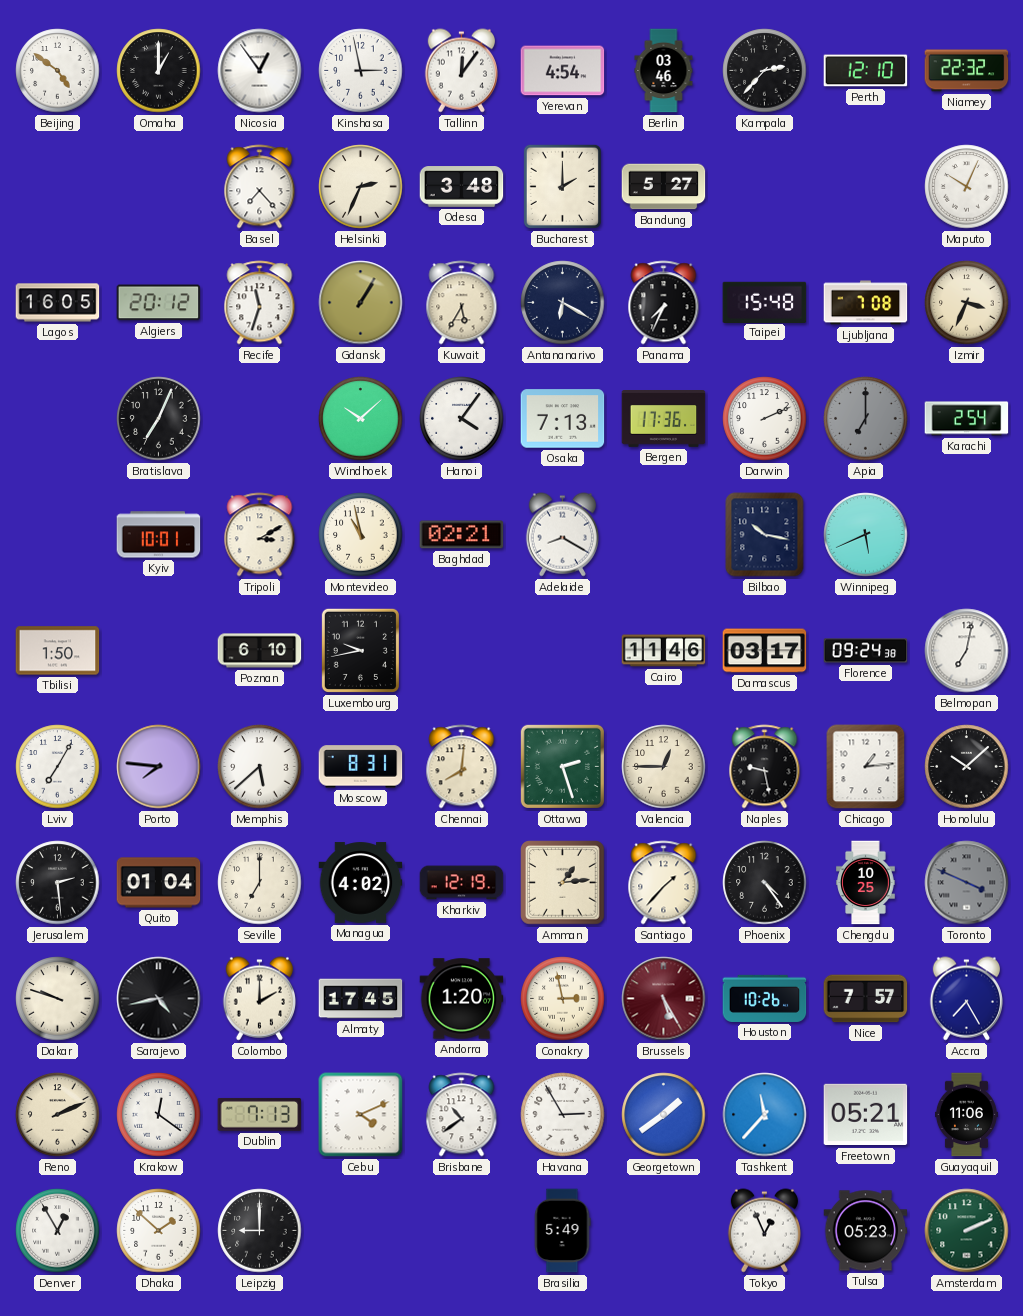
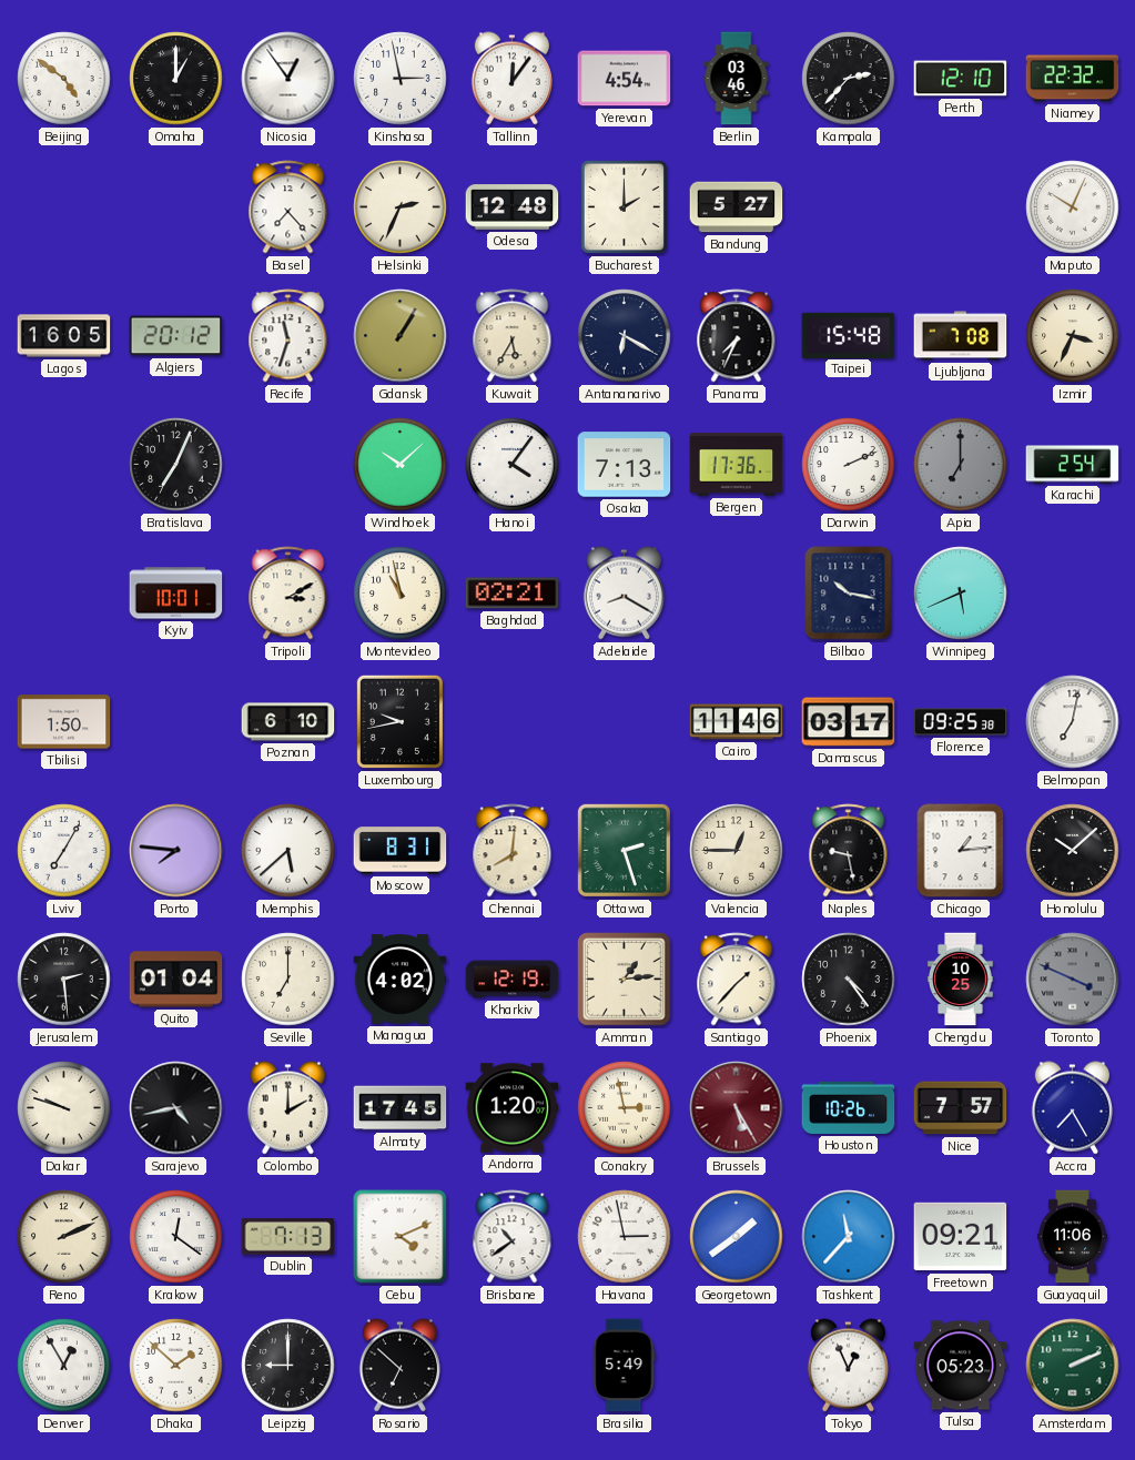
Odesa: 3:48 -> 12:48
Florence: 09:24 -> 09:25
Havana: 2:55 -> 2:58
Freetown: 05:21 -> 09:21
Rosario: none -> 6:52
